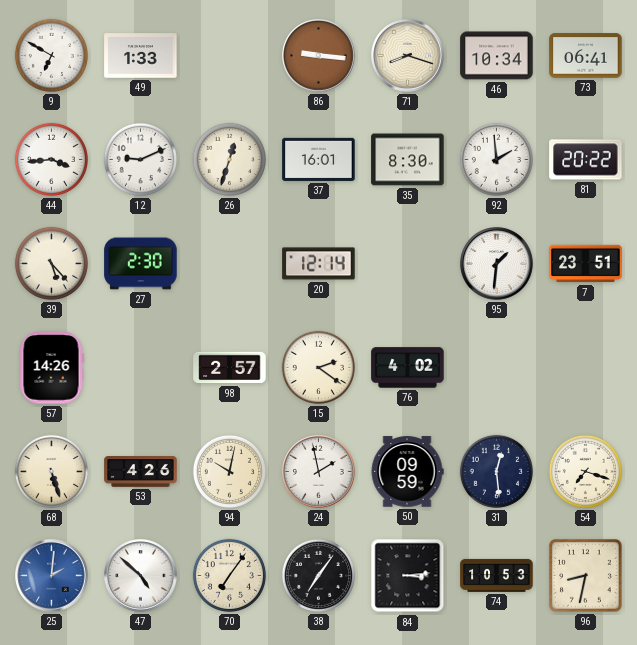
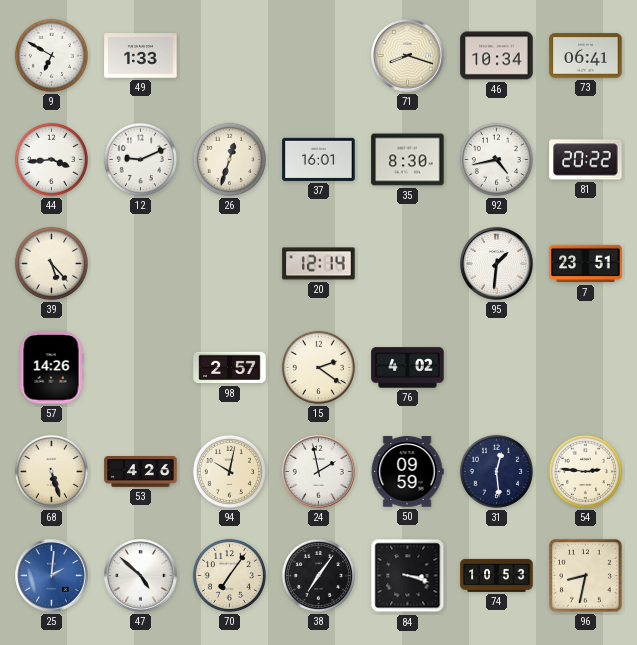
86: 9:16 -> none
92: 1:59 -> 4:43
27: 2:30 -> none
54: 7:18 -> 2:46
84: 3:14 -> 3:18
